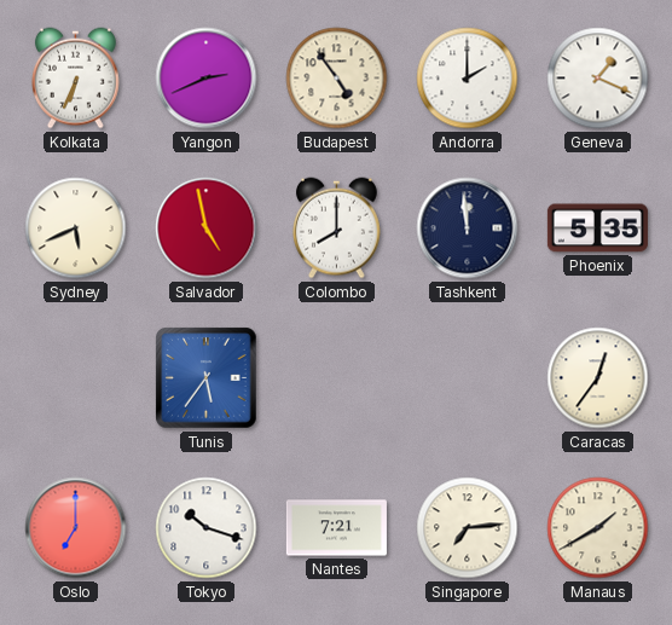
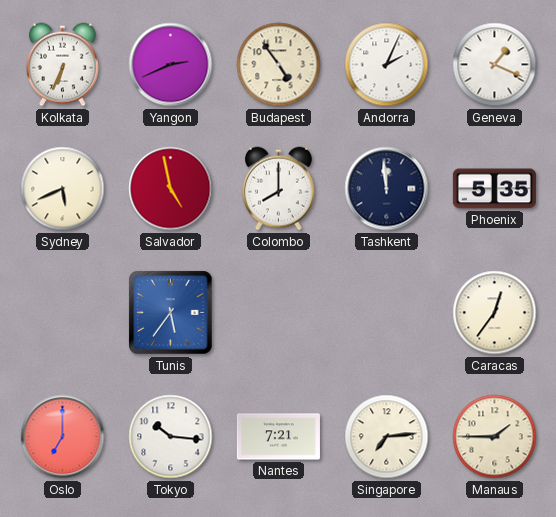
Andorra: 2:00 -> 2:04
Tokyo: 10:18 -> 10:16
Manaus: 1:40 -> 1:45
